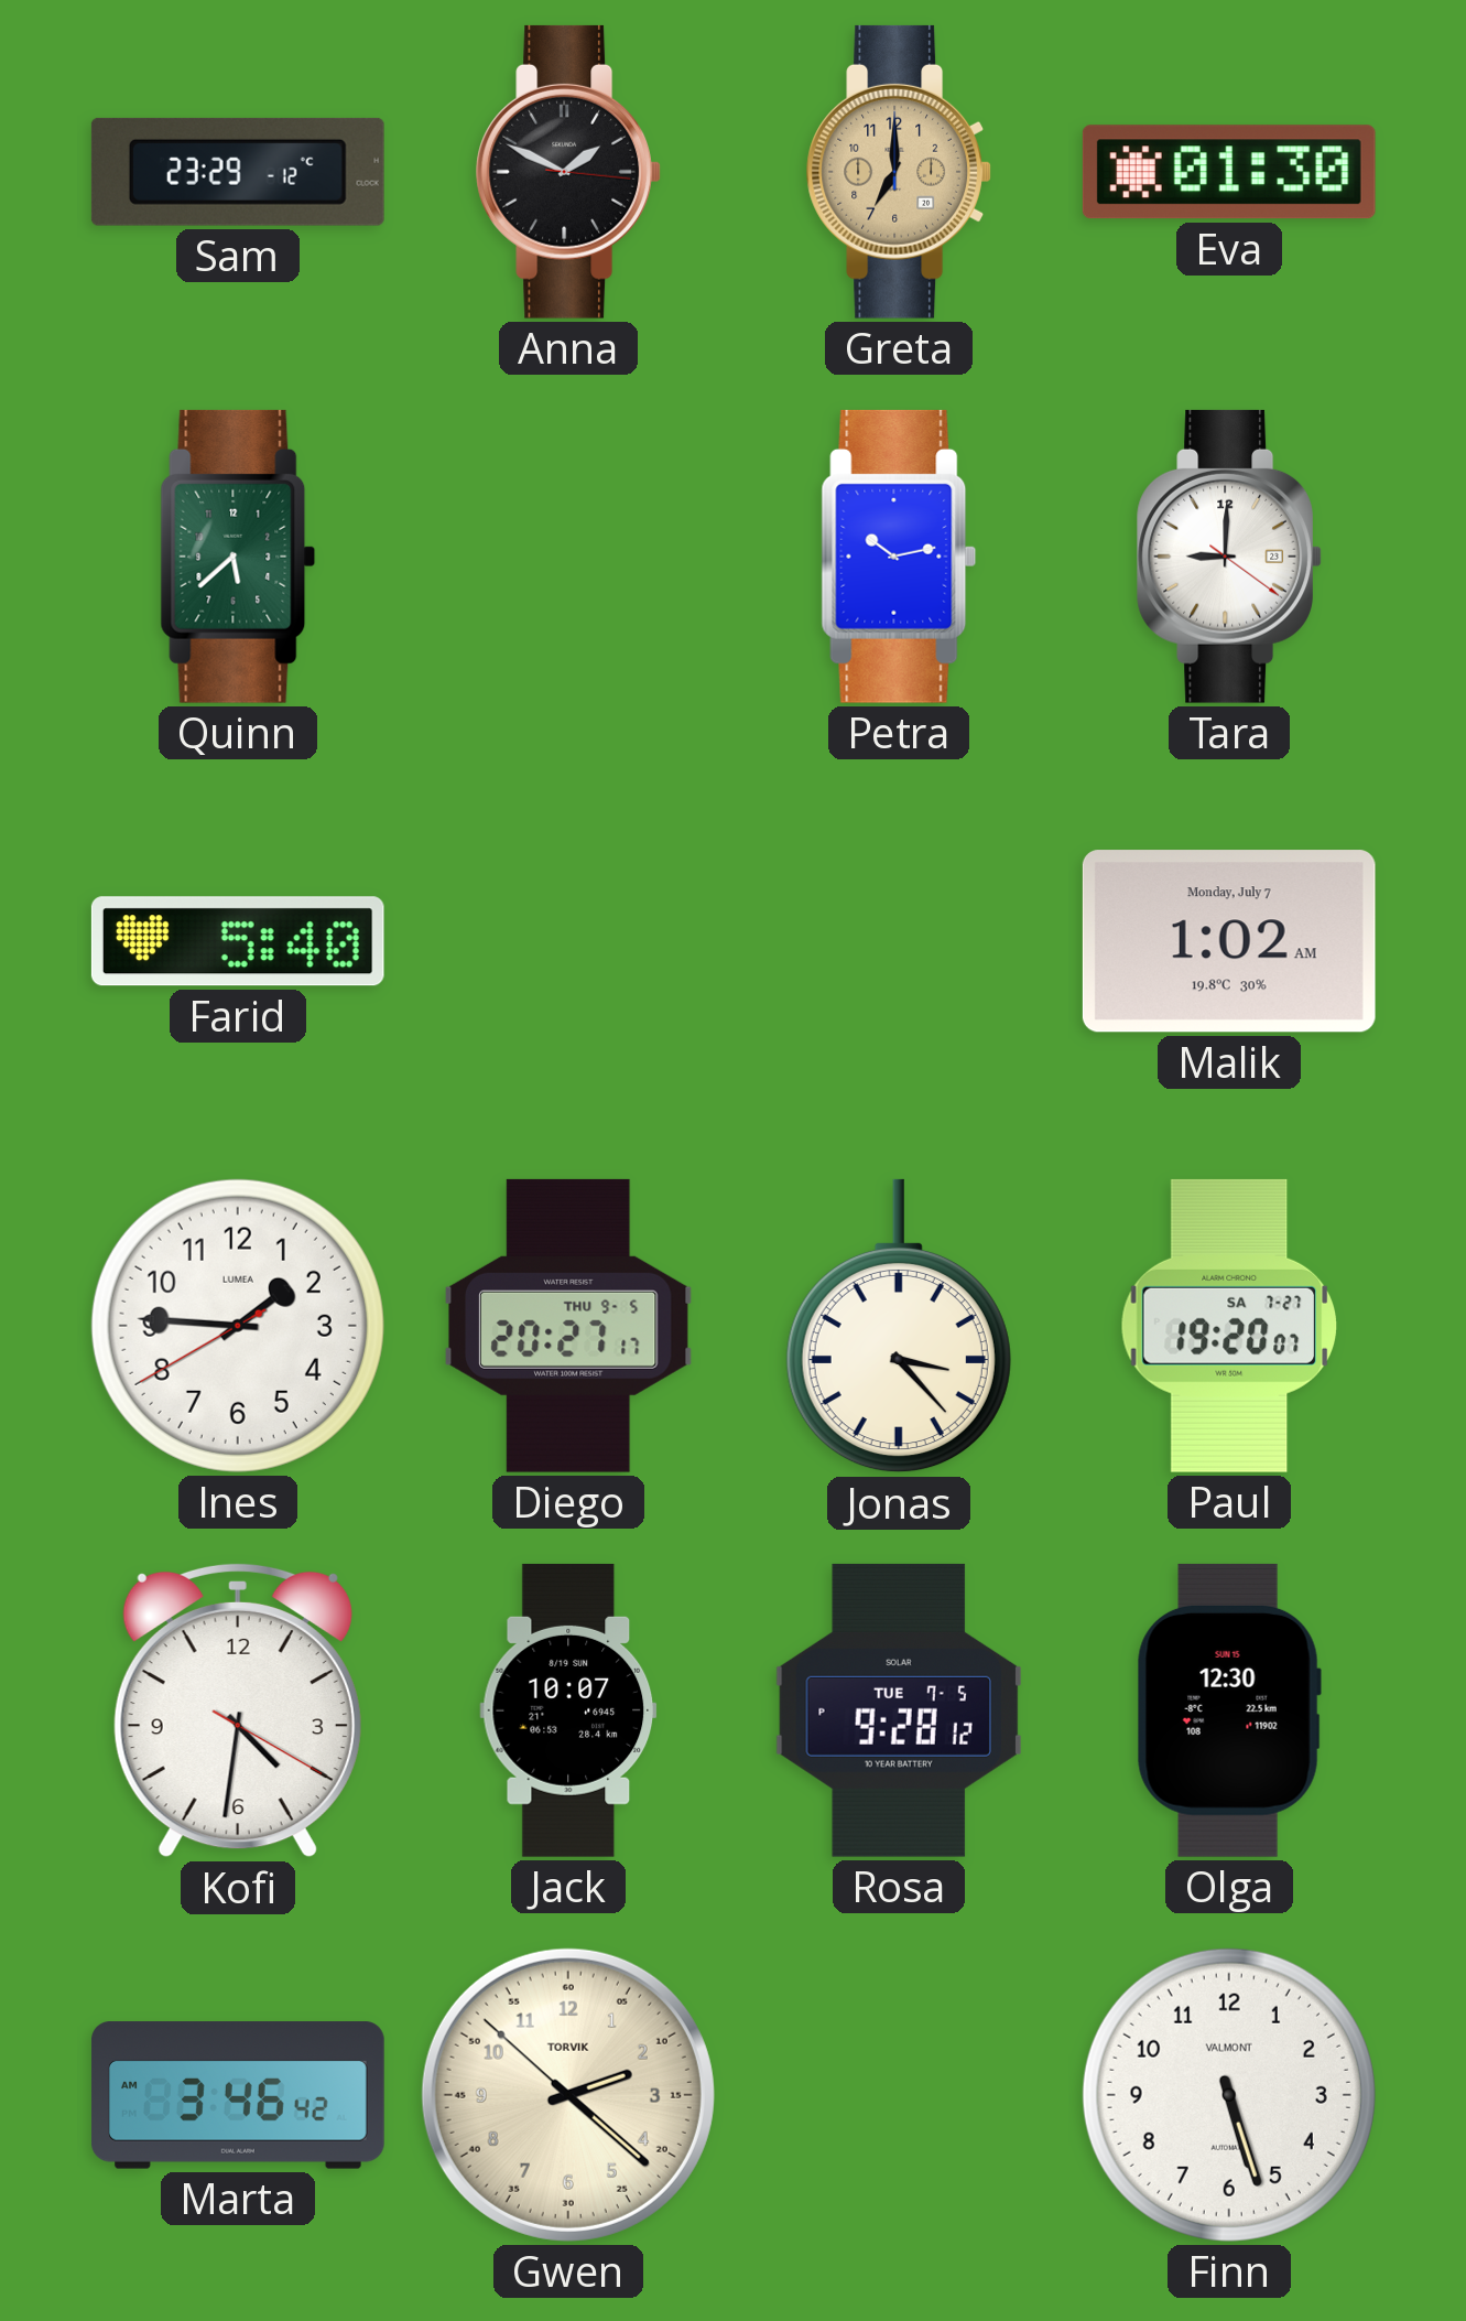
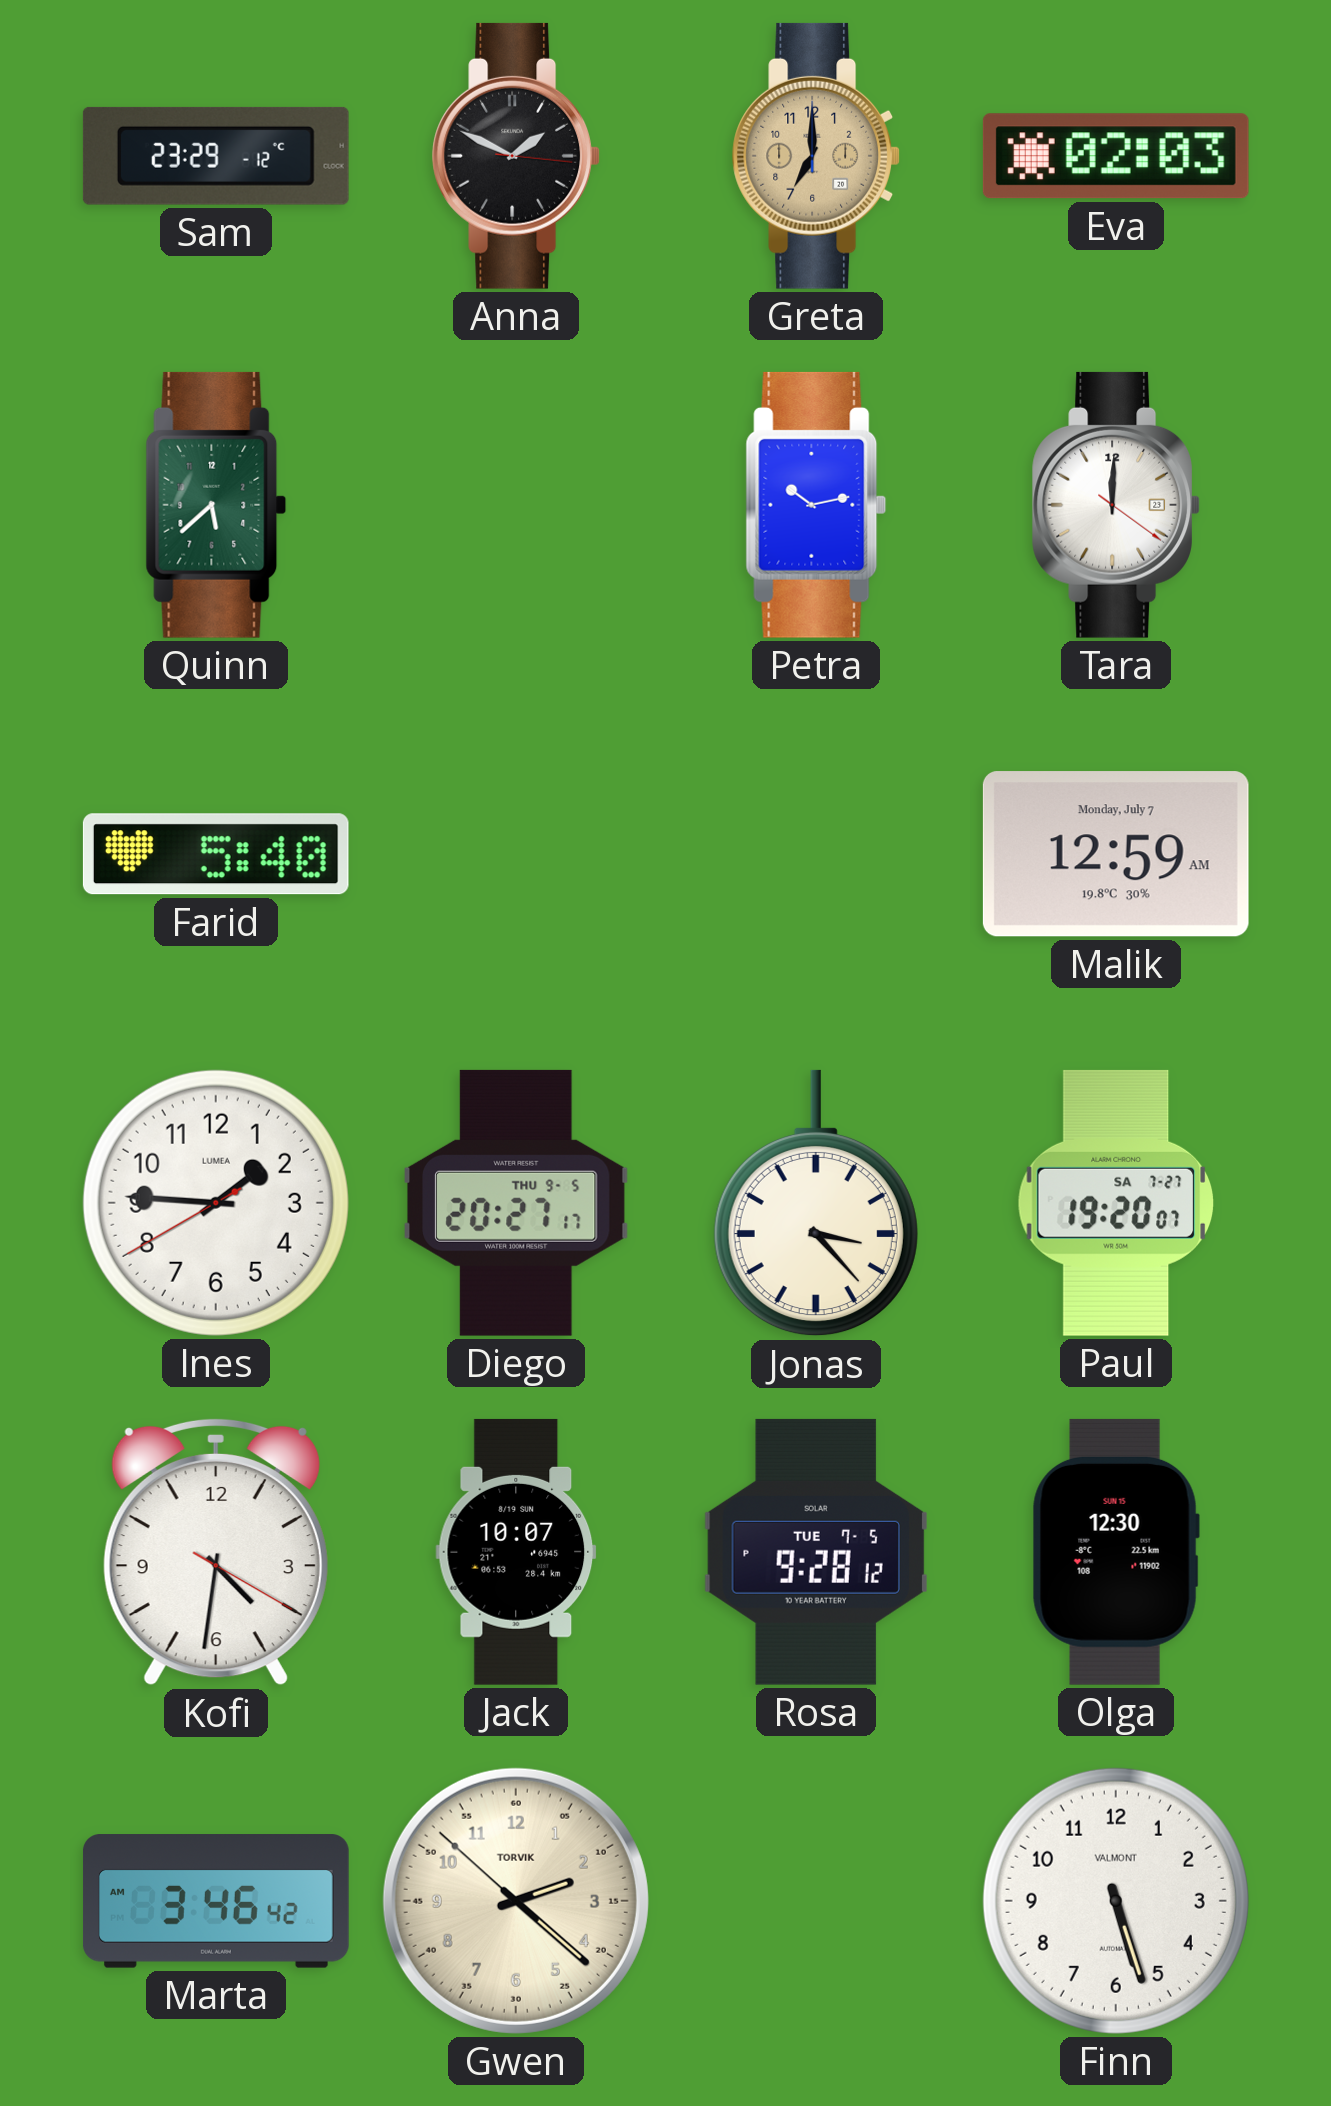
Eva: 01:30 -> 02:03
Tara: 9:00 -> 12:00
Malik: 1:02 -> 12:59
